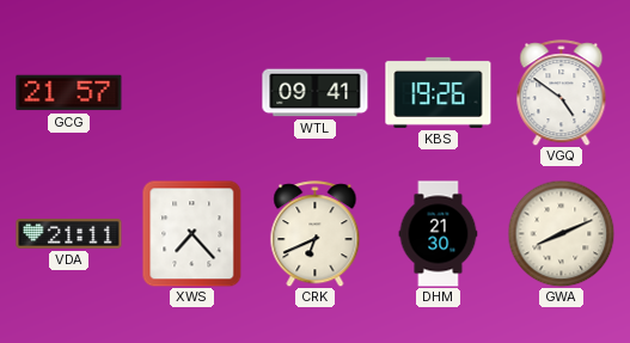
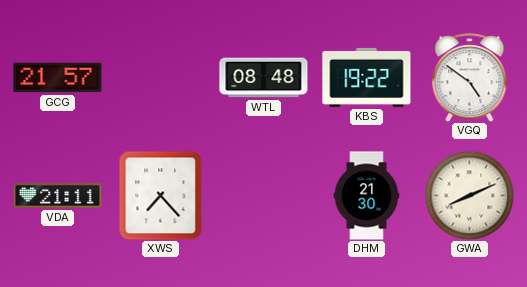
WTL: 09:41 -> 08:48
KBS: 19:26 -> 19:22
CRK: 6:41 -> none
